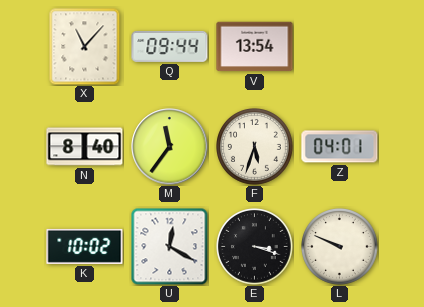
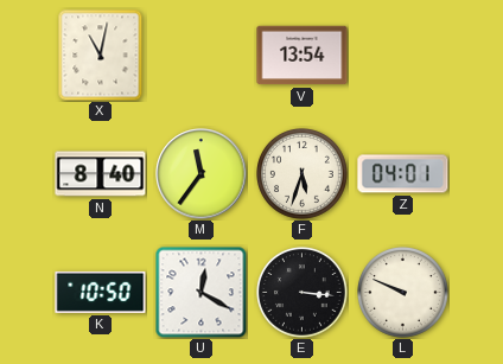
X: 11:07 -> 11:02
Q: 09:44 -> none
K: 10:02 -> 10:50
E: 3:18 -> 3:16
